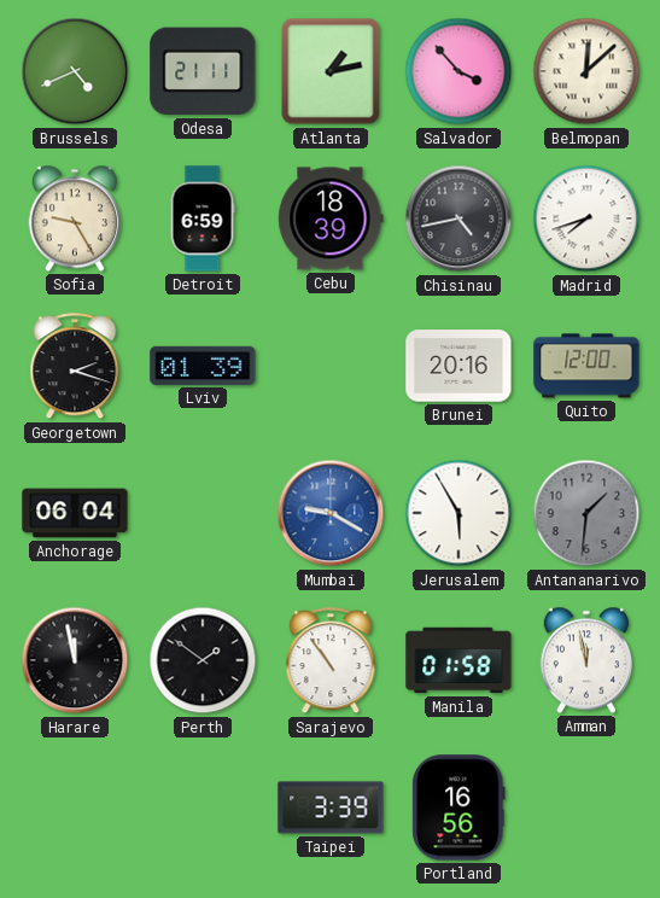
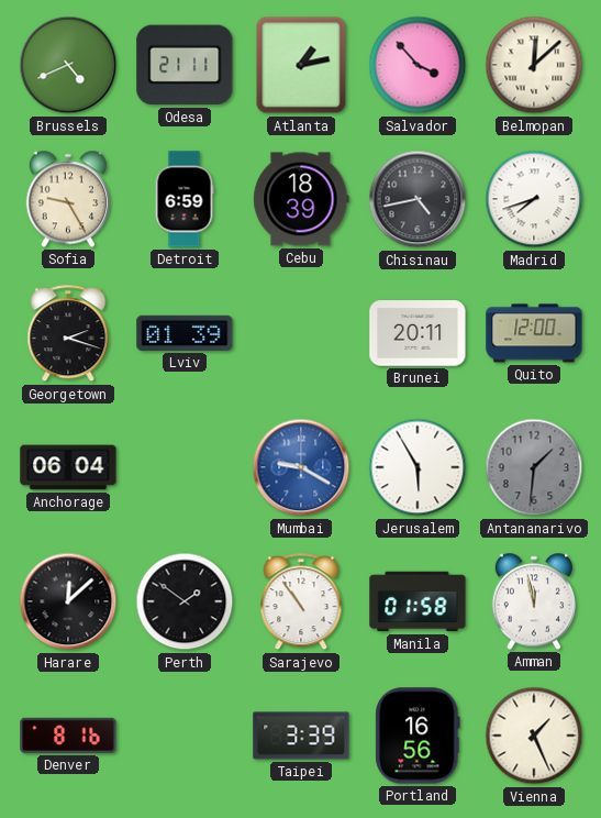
Brunei: 20:16 -> 20:11
Harare: 11:58 -> 12:08
Denver: none -> 8:16
Vienna: none -> 1:26
